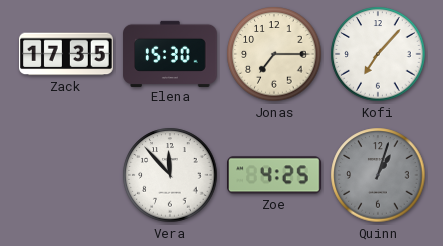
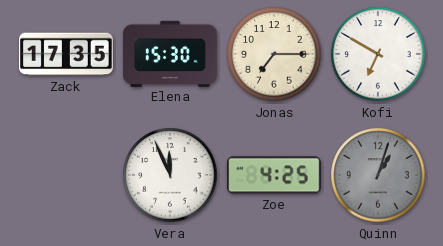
Kofi: 7:07 -> 6:50
Vera: 11:53 -> 11:56
